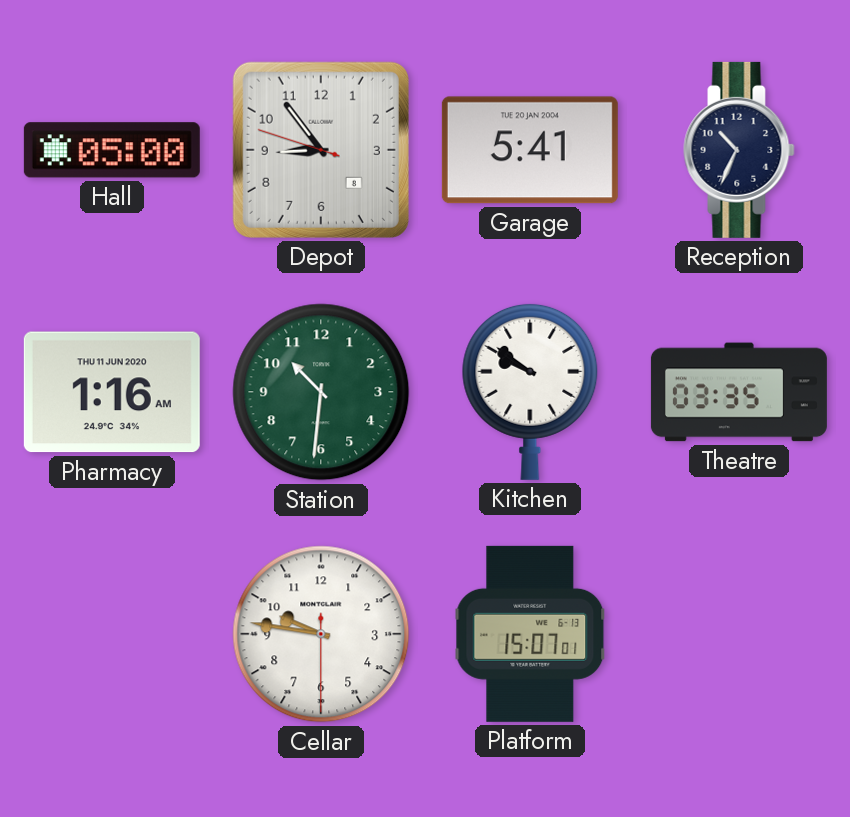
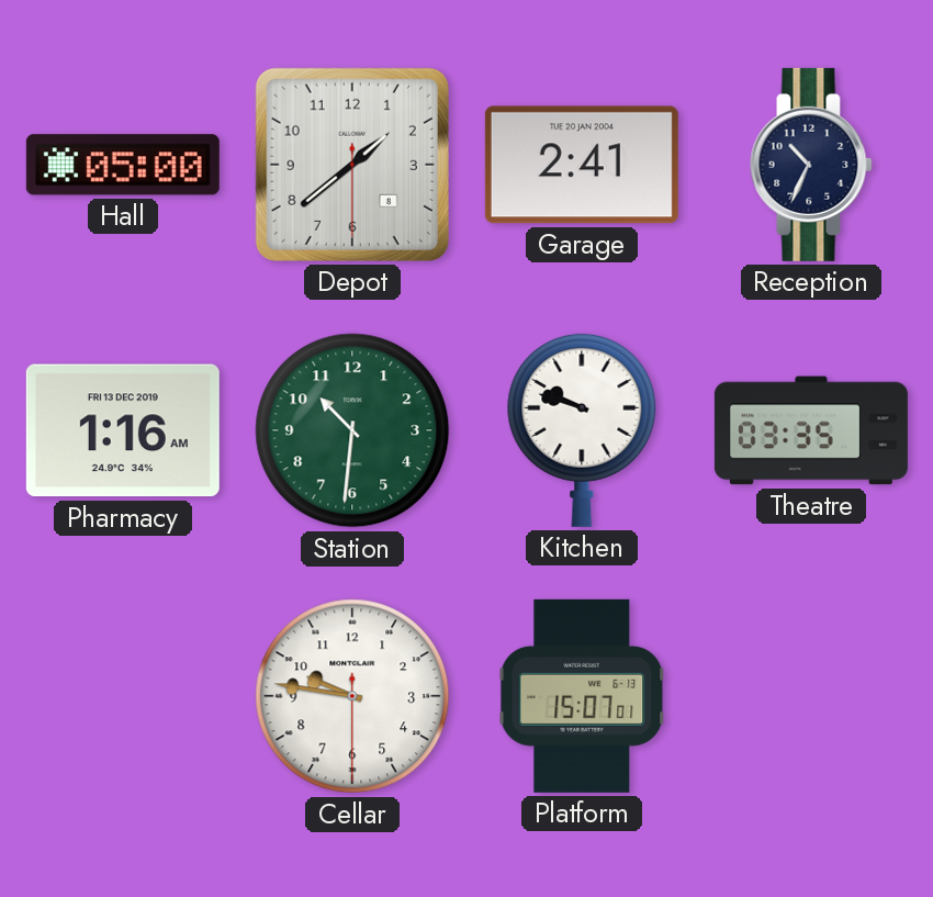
Depot: 8:53 -> 1:38
Garage: 5:41 -> 2:41
Pharmacy date: THU 11 JUN 2020 -> FRI 13 DEC 2019
Kitchen: 9:51 -> 9:48
